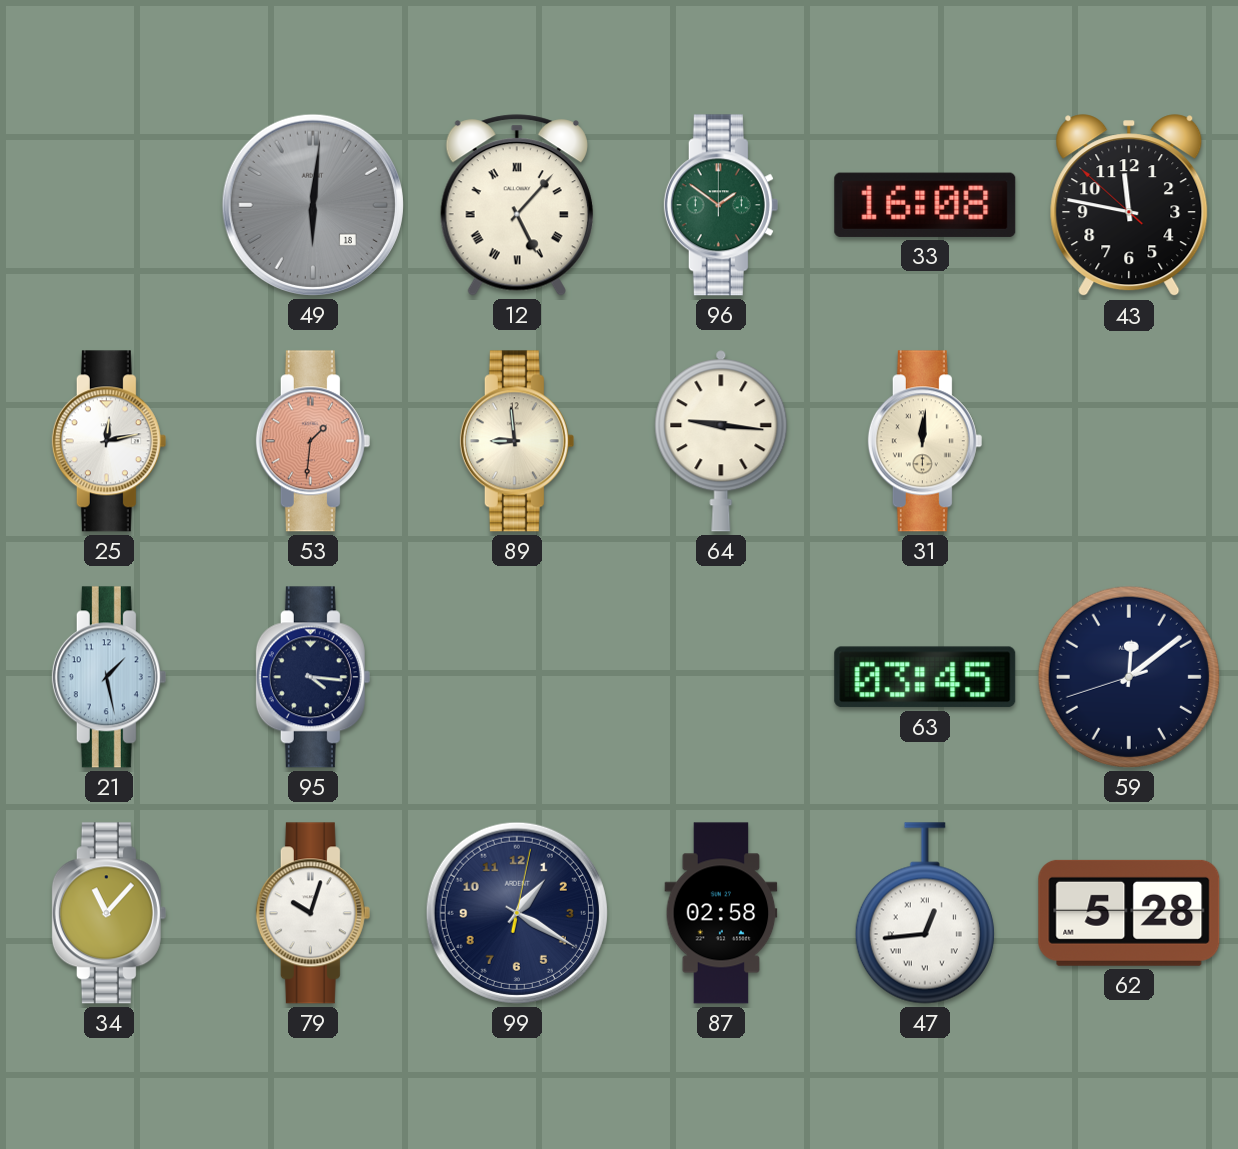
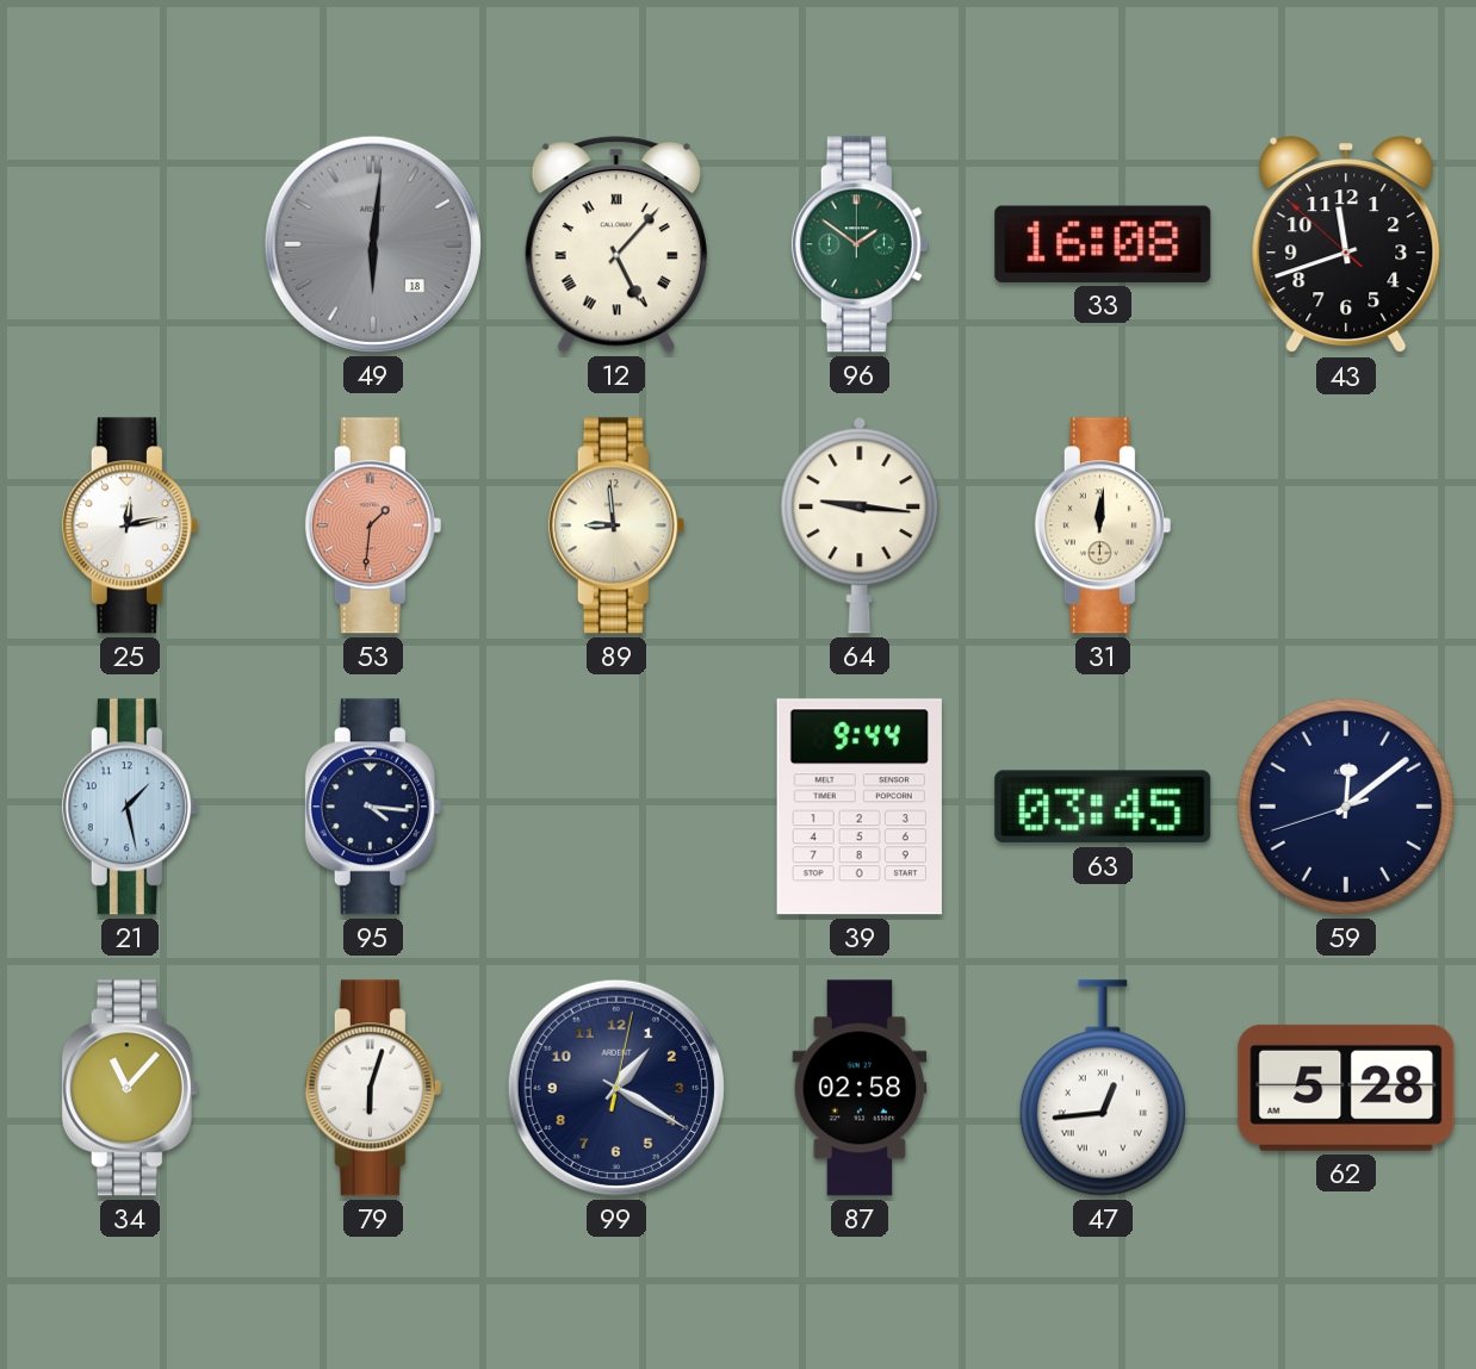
43: 11:46 -> 11:41
39: none -> 9:44
79: 10:03 -> 6:03
